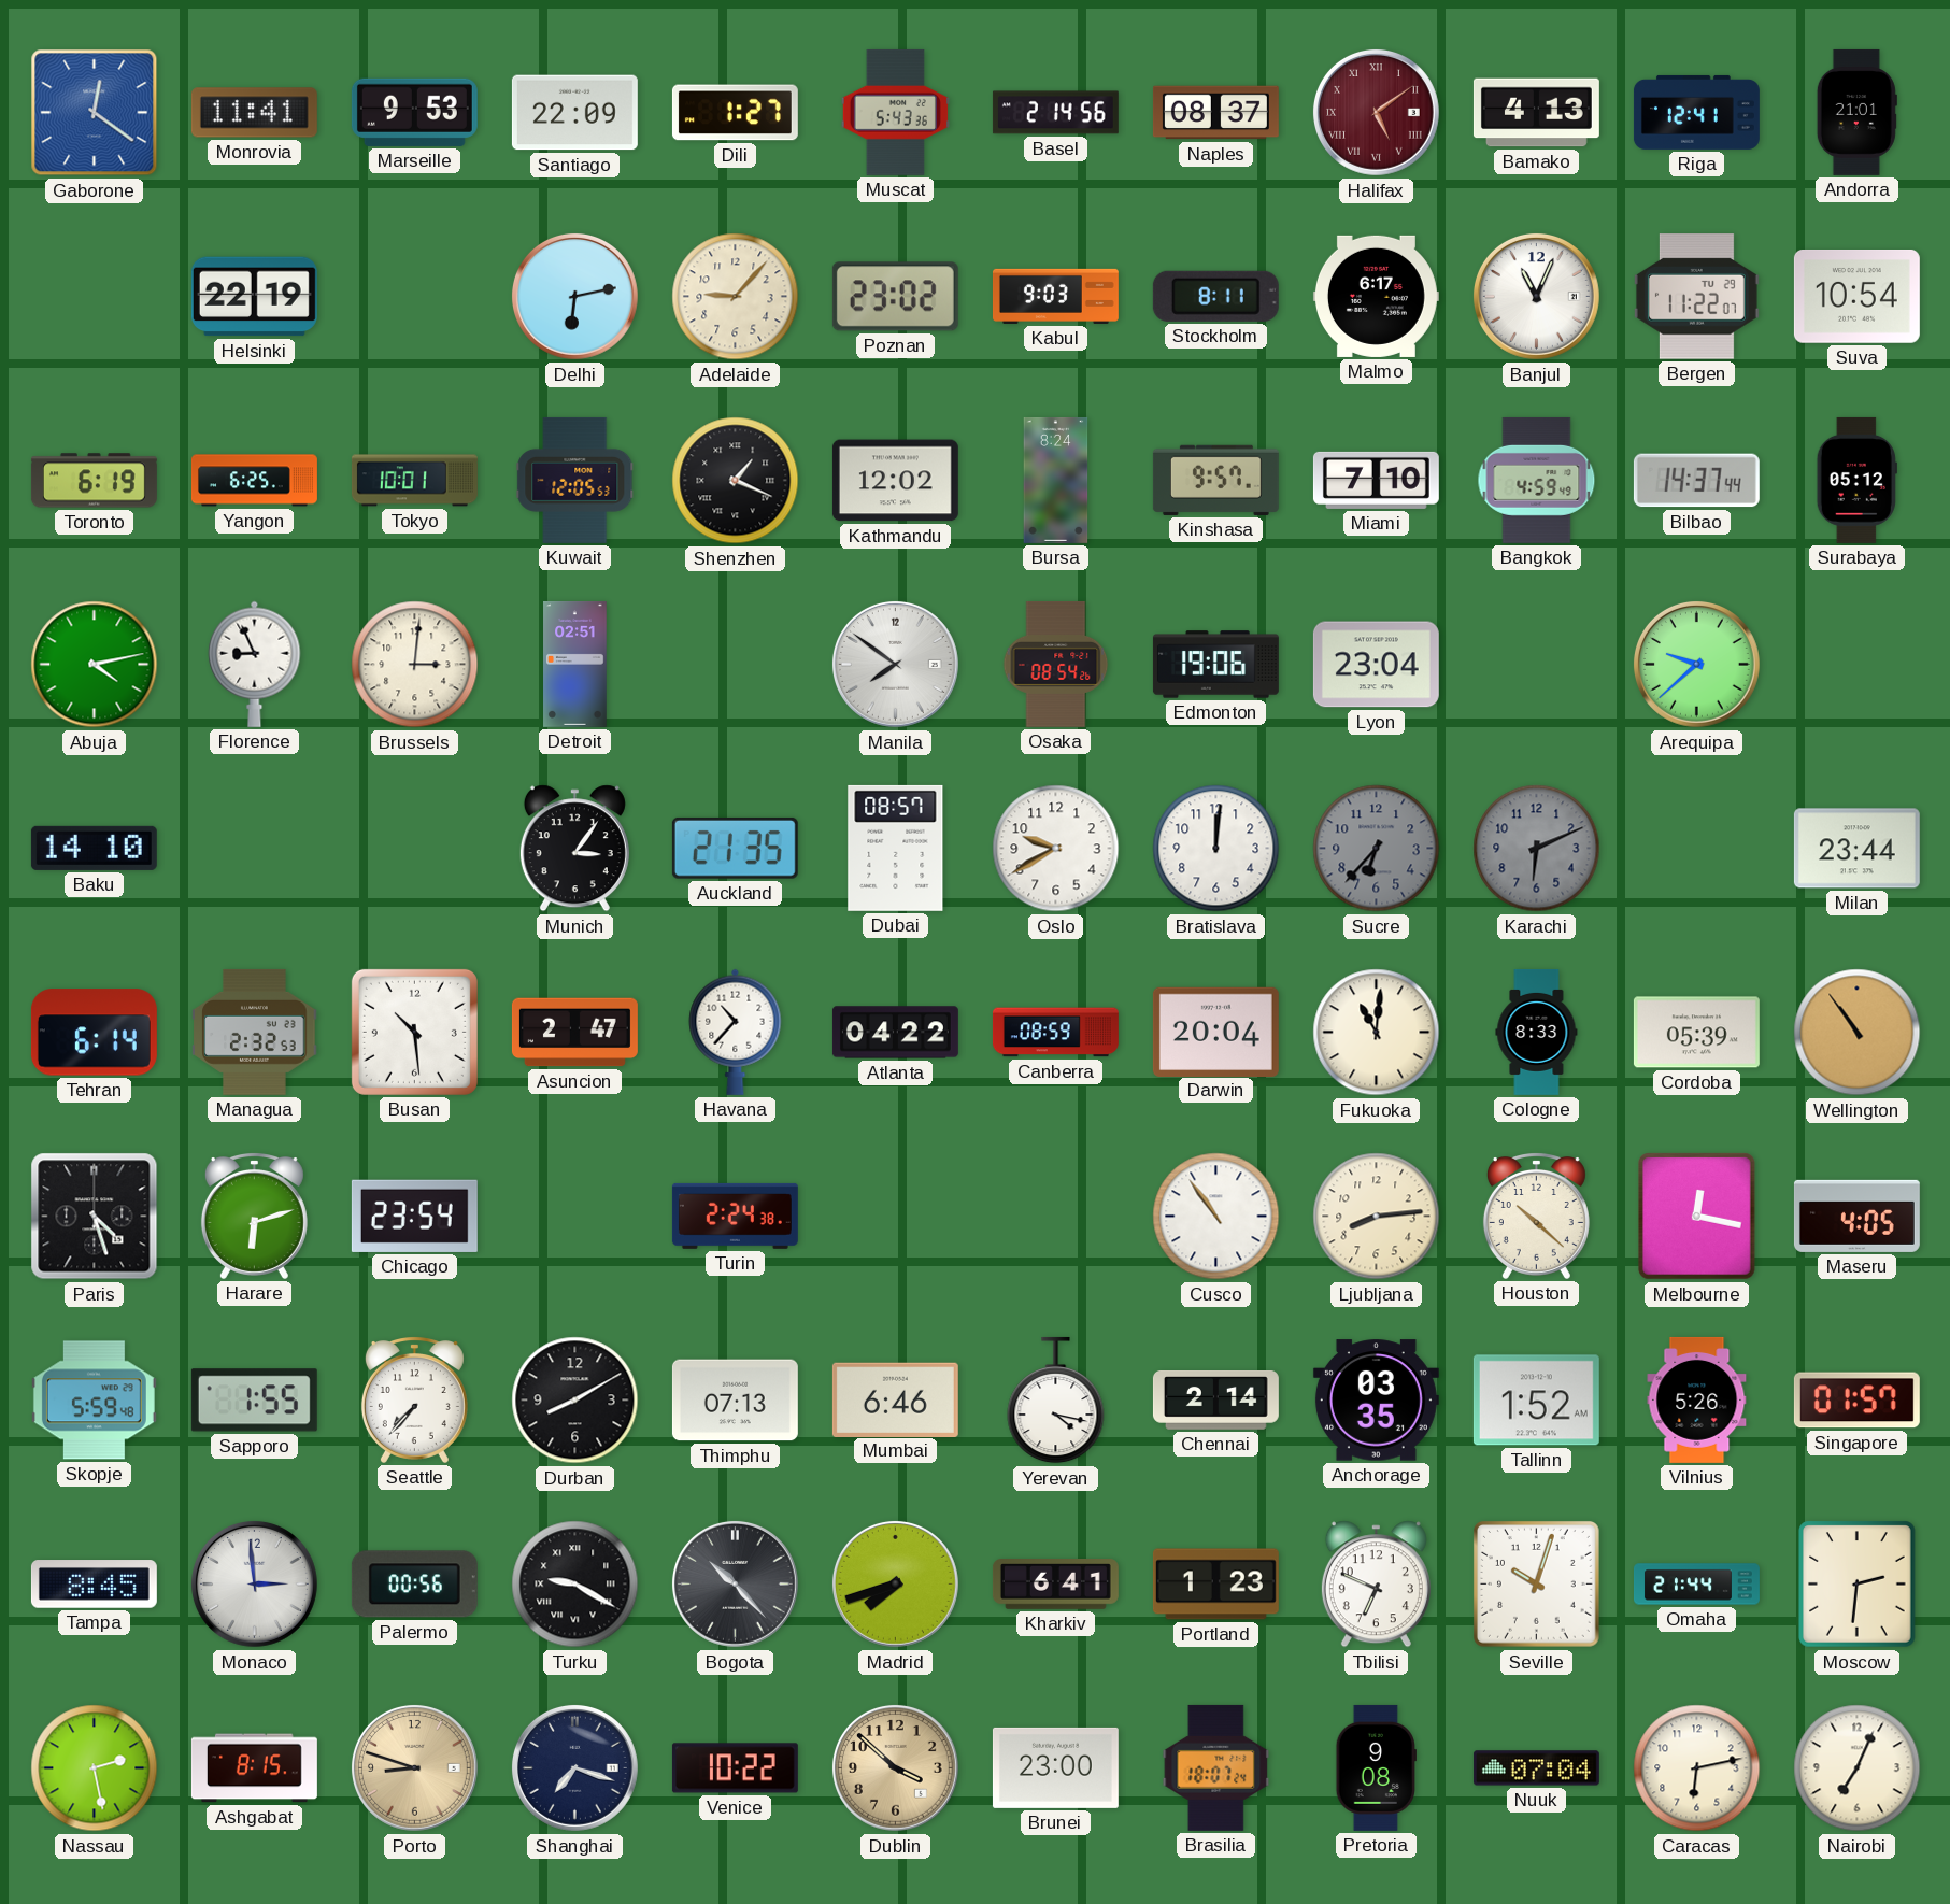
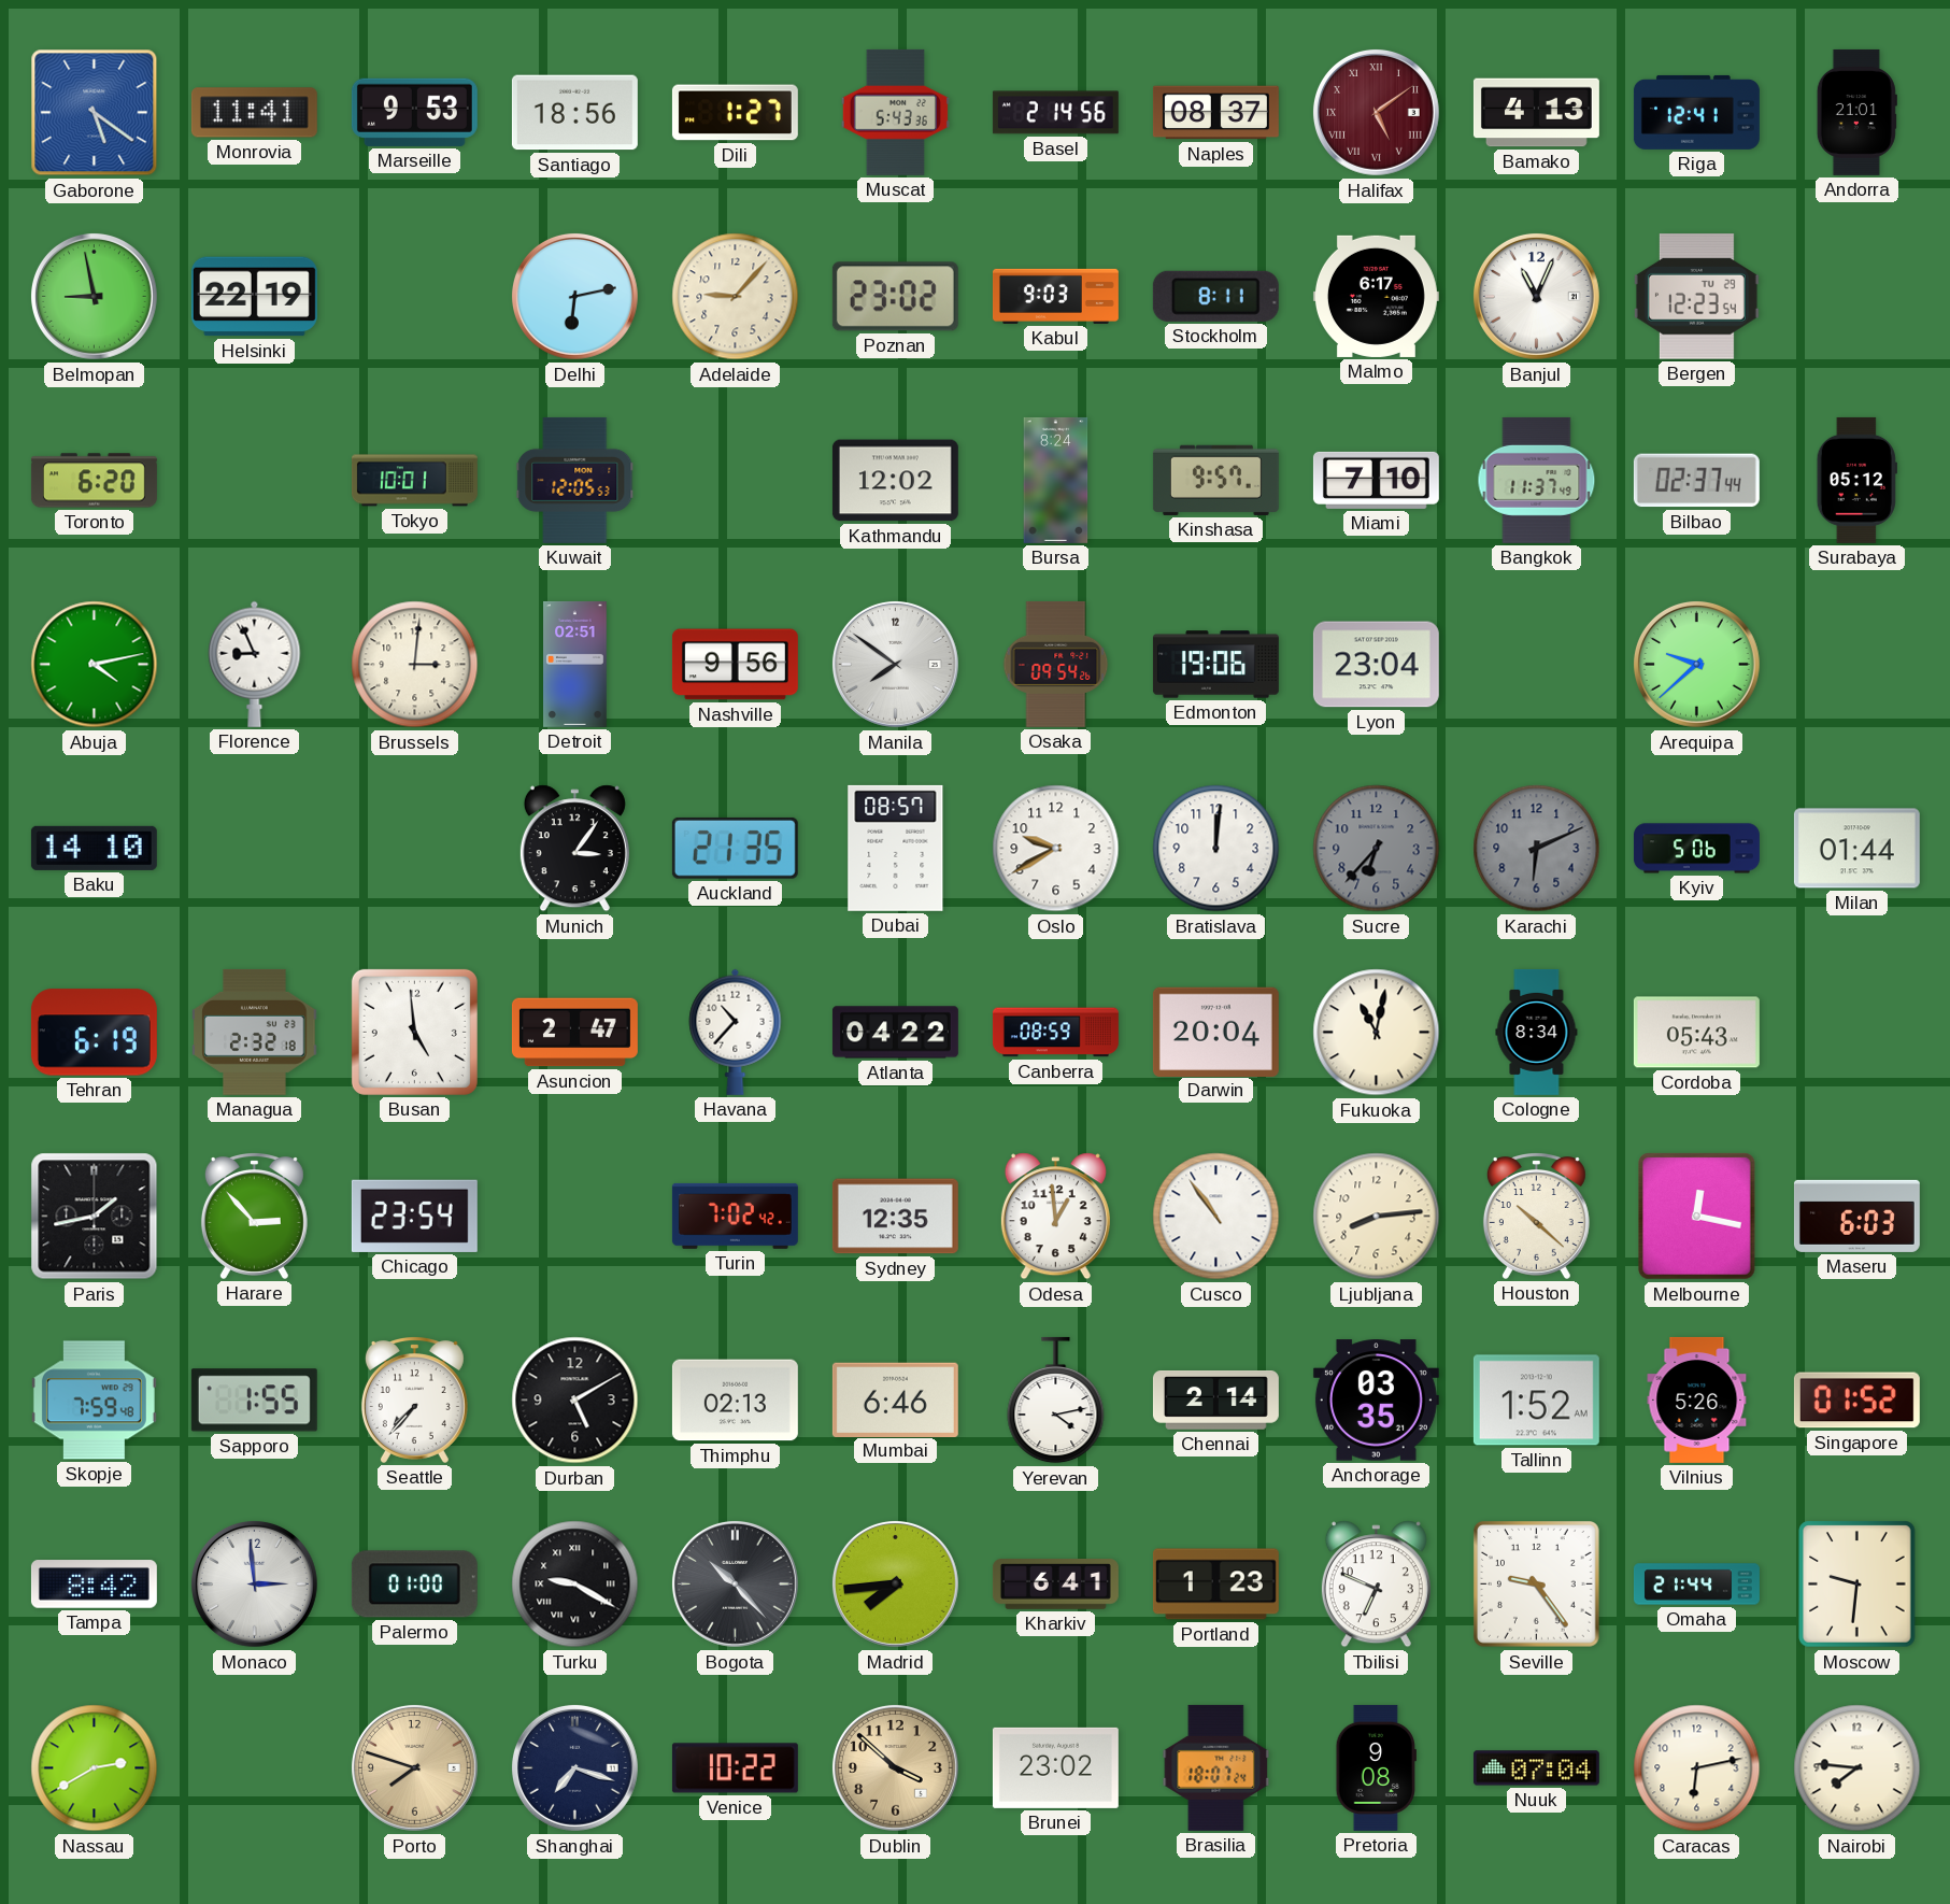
Gaborone: 12:21 -> 5:21
Santiago: 22:09 -> 18:56
Belmopan: none -> 8:58
Bergen: 11:22 -> 12:23
Suva: 10:54 -> none
Toronto: 6:19 -> 6:20
Yangon: 6:25 -> none
Shenzhen: 1:19 -> none
Bangkok: 4:59 -> 11:37
Bilbao: 14:37 -> 02:37
Nashville: none -> 9:56
Osaka: 08:54 -> 09:54
Kyiv: none -> 5:06
Milan: 23:44 -> 01:44
Tehran: 6:14 -> 6:19
Managua: 2:32:53 -> 2:32:18
Busan: 10:29 -> 4:59
Fukuoka: 11:01 -> 11:02
Cologne: 8:33 -> 8:34
Cordoba: 05:39 -> 05:43
Wellington: 10:54 -> none
Paris: 4:27 -> 1:43
Harare: 6:12 -> 2:53
Turin: 2:24 -> 7:02
Sydney: none -> 12:35
Odesa: none -> 12:59
Maseru: 4:05 -> 6:03
Skopje: 5:59 -> 7:59
Durban: 8:10 -> 5:10
Thimphu: 07:13 -> 02:13
Yerevan: 4:17 -> 4:13
Singapore: 01:57 -> 01:52
Tampa: 8:45 -> 8:42
Palermo: 00:56 -> 01:00
Madrid: 7:42 -> 7:44
Seville: 10:03 -> 9:24
Moscow: 2:31 -> 9:31
Nassau: 2:28 -> 2:40
Ashgabat: 8:15 -> none
Porto: 8:48 -> 7:48
Brunei: 23:00 -> 23:02
Nairobi: 7:04 -> 7:46
